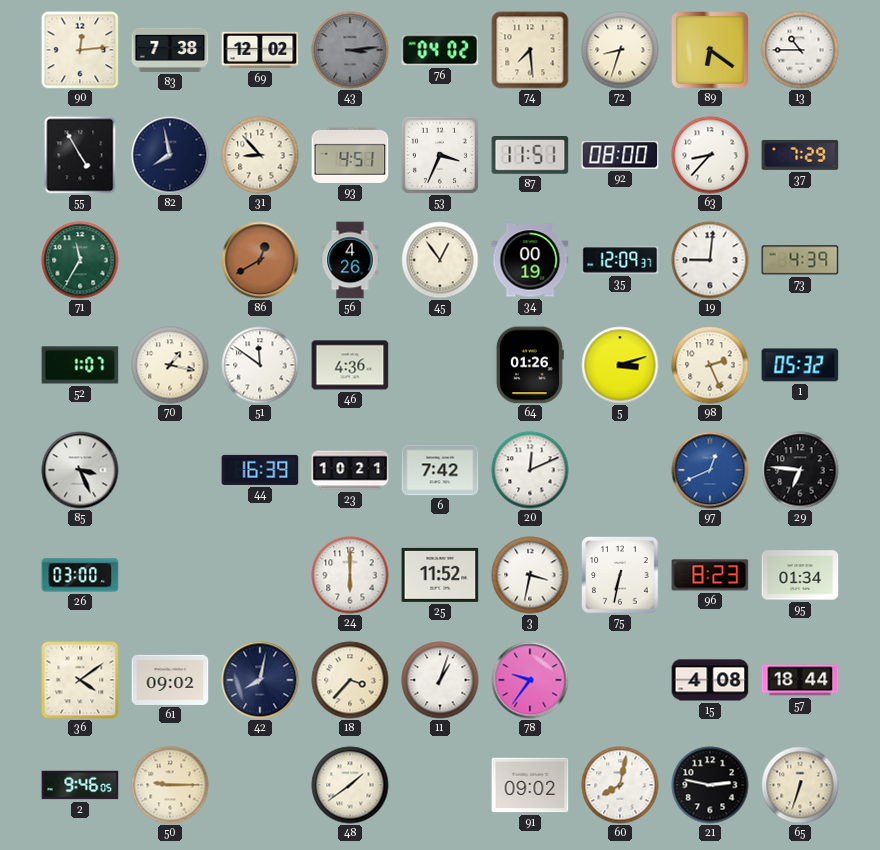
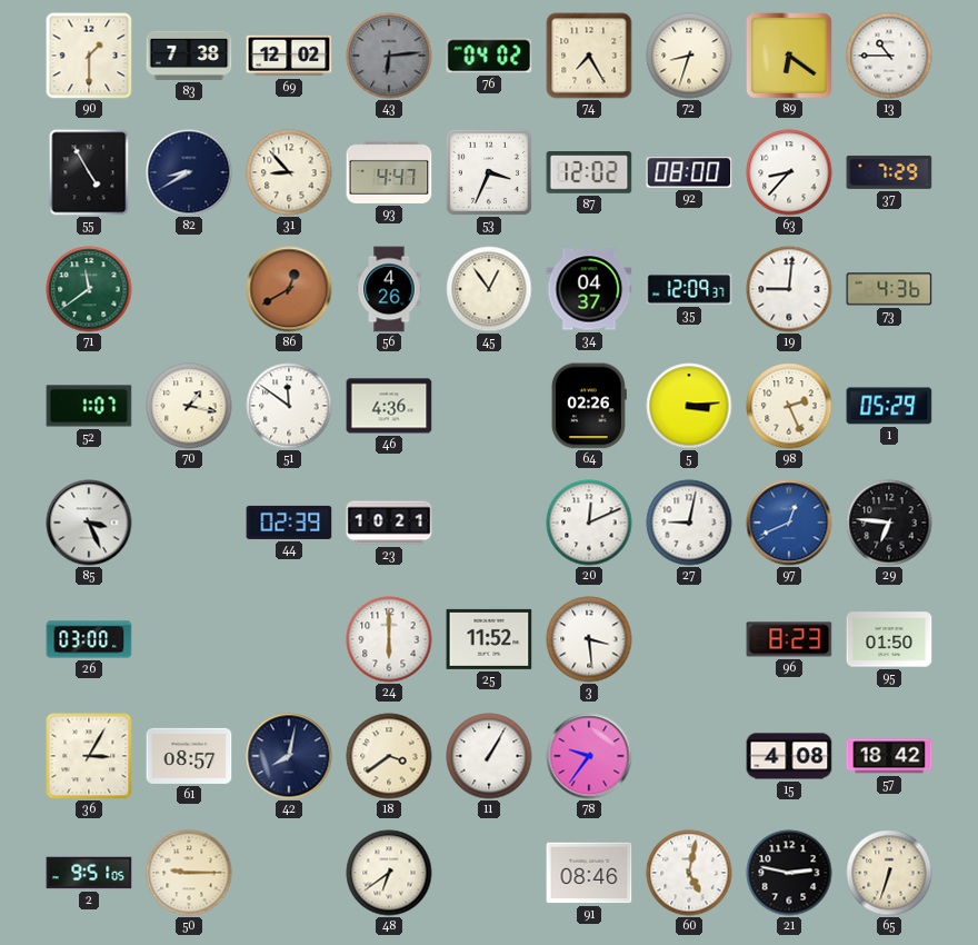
90: 12:14 -> 1:30
43: 3:14 -> 6:14
74: 7:29 -> 7:25
82: 7:58 -> 8:40
93: 4:51 -> 4:47
87: 11:51 -> 12:02
71: 11:35 -> 11:39
34: 00:19 -> 04:37
73: 4:39 -> 4:36
64: 01:26 -> 02:26
5: 3:12 -> 3:14
1: 05:32 -> 05:29
44: 16:39 -> 02:39
6: 7:42 -> none
27: none -> 9:02
3: 3:32 -> 3:29
75: 6:32 -> none
95: 01:34 -> 01:50
36: 4:09 -> 3:05
61: 09:02 -> 08:57
18: 3:37 -> 3:39
11: 1:03 -> 1:05
57: 18:44 -> 18:42
2: 9:46 -> 9:51
48: 1:39 -> 6:39
91: 09:02 -> 08:46
60: 8:02 -> 5:02
